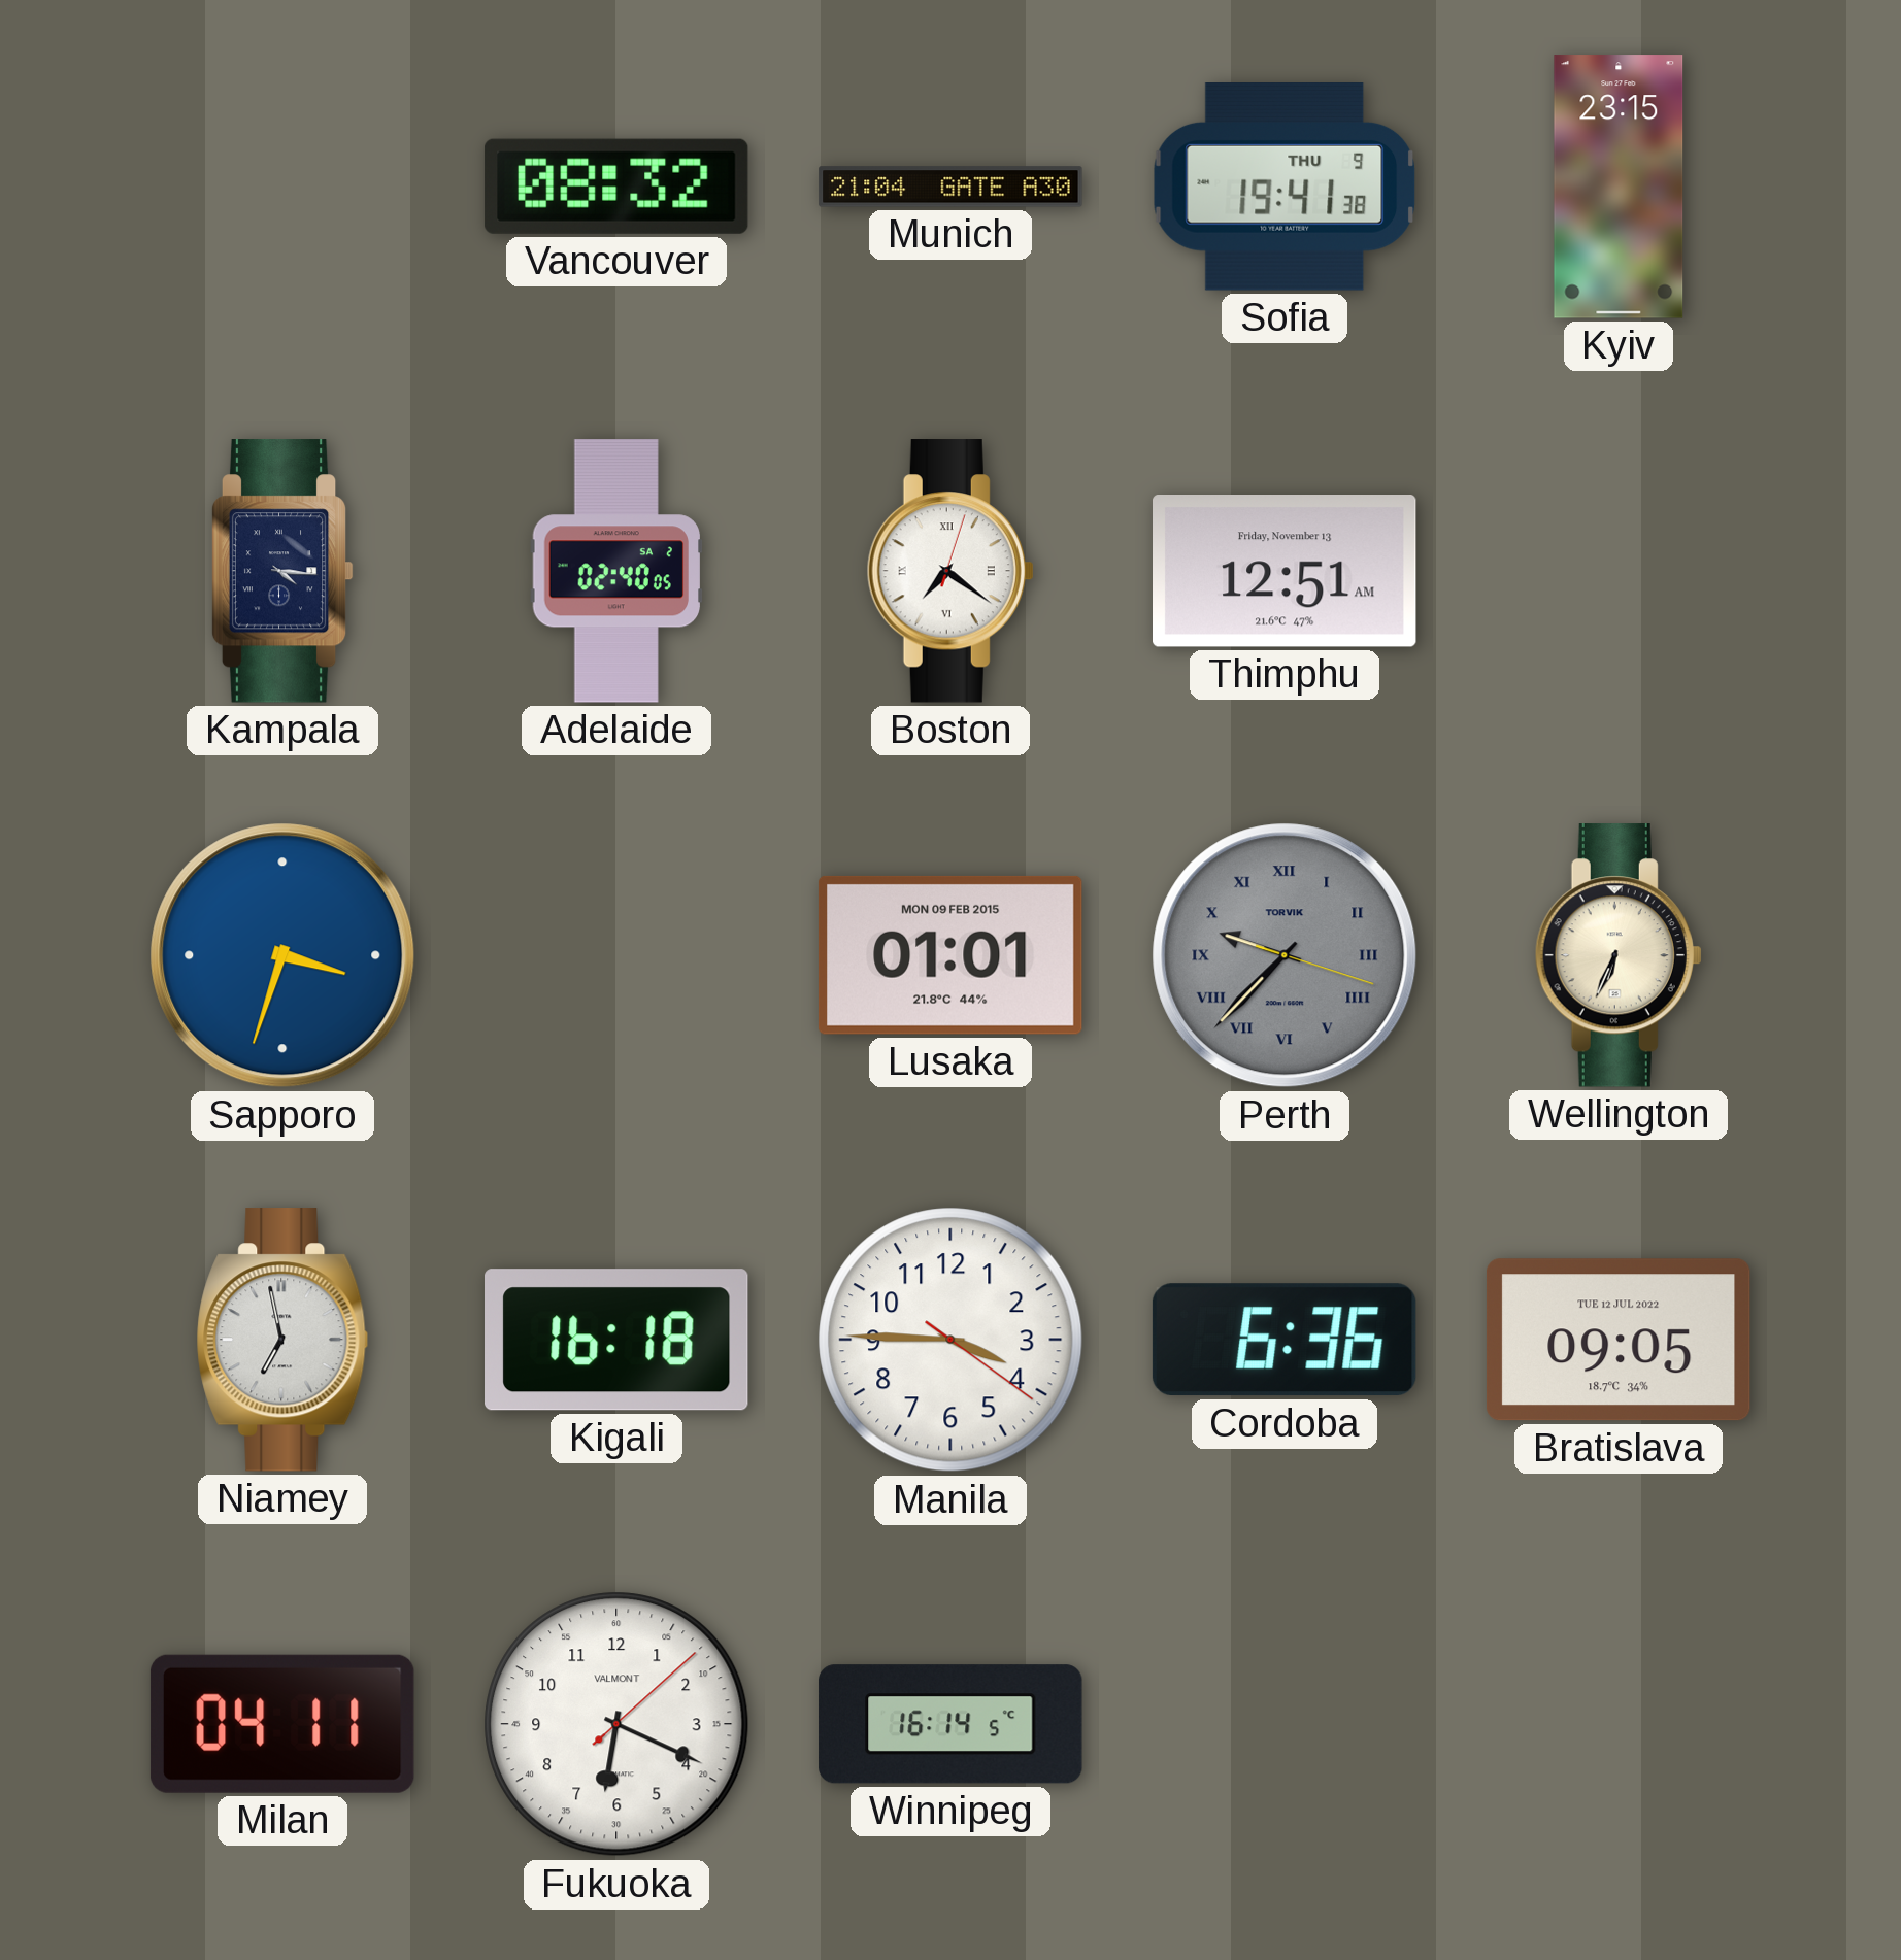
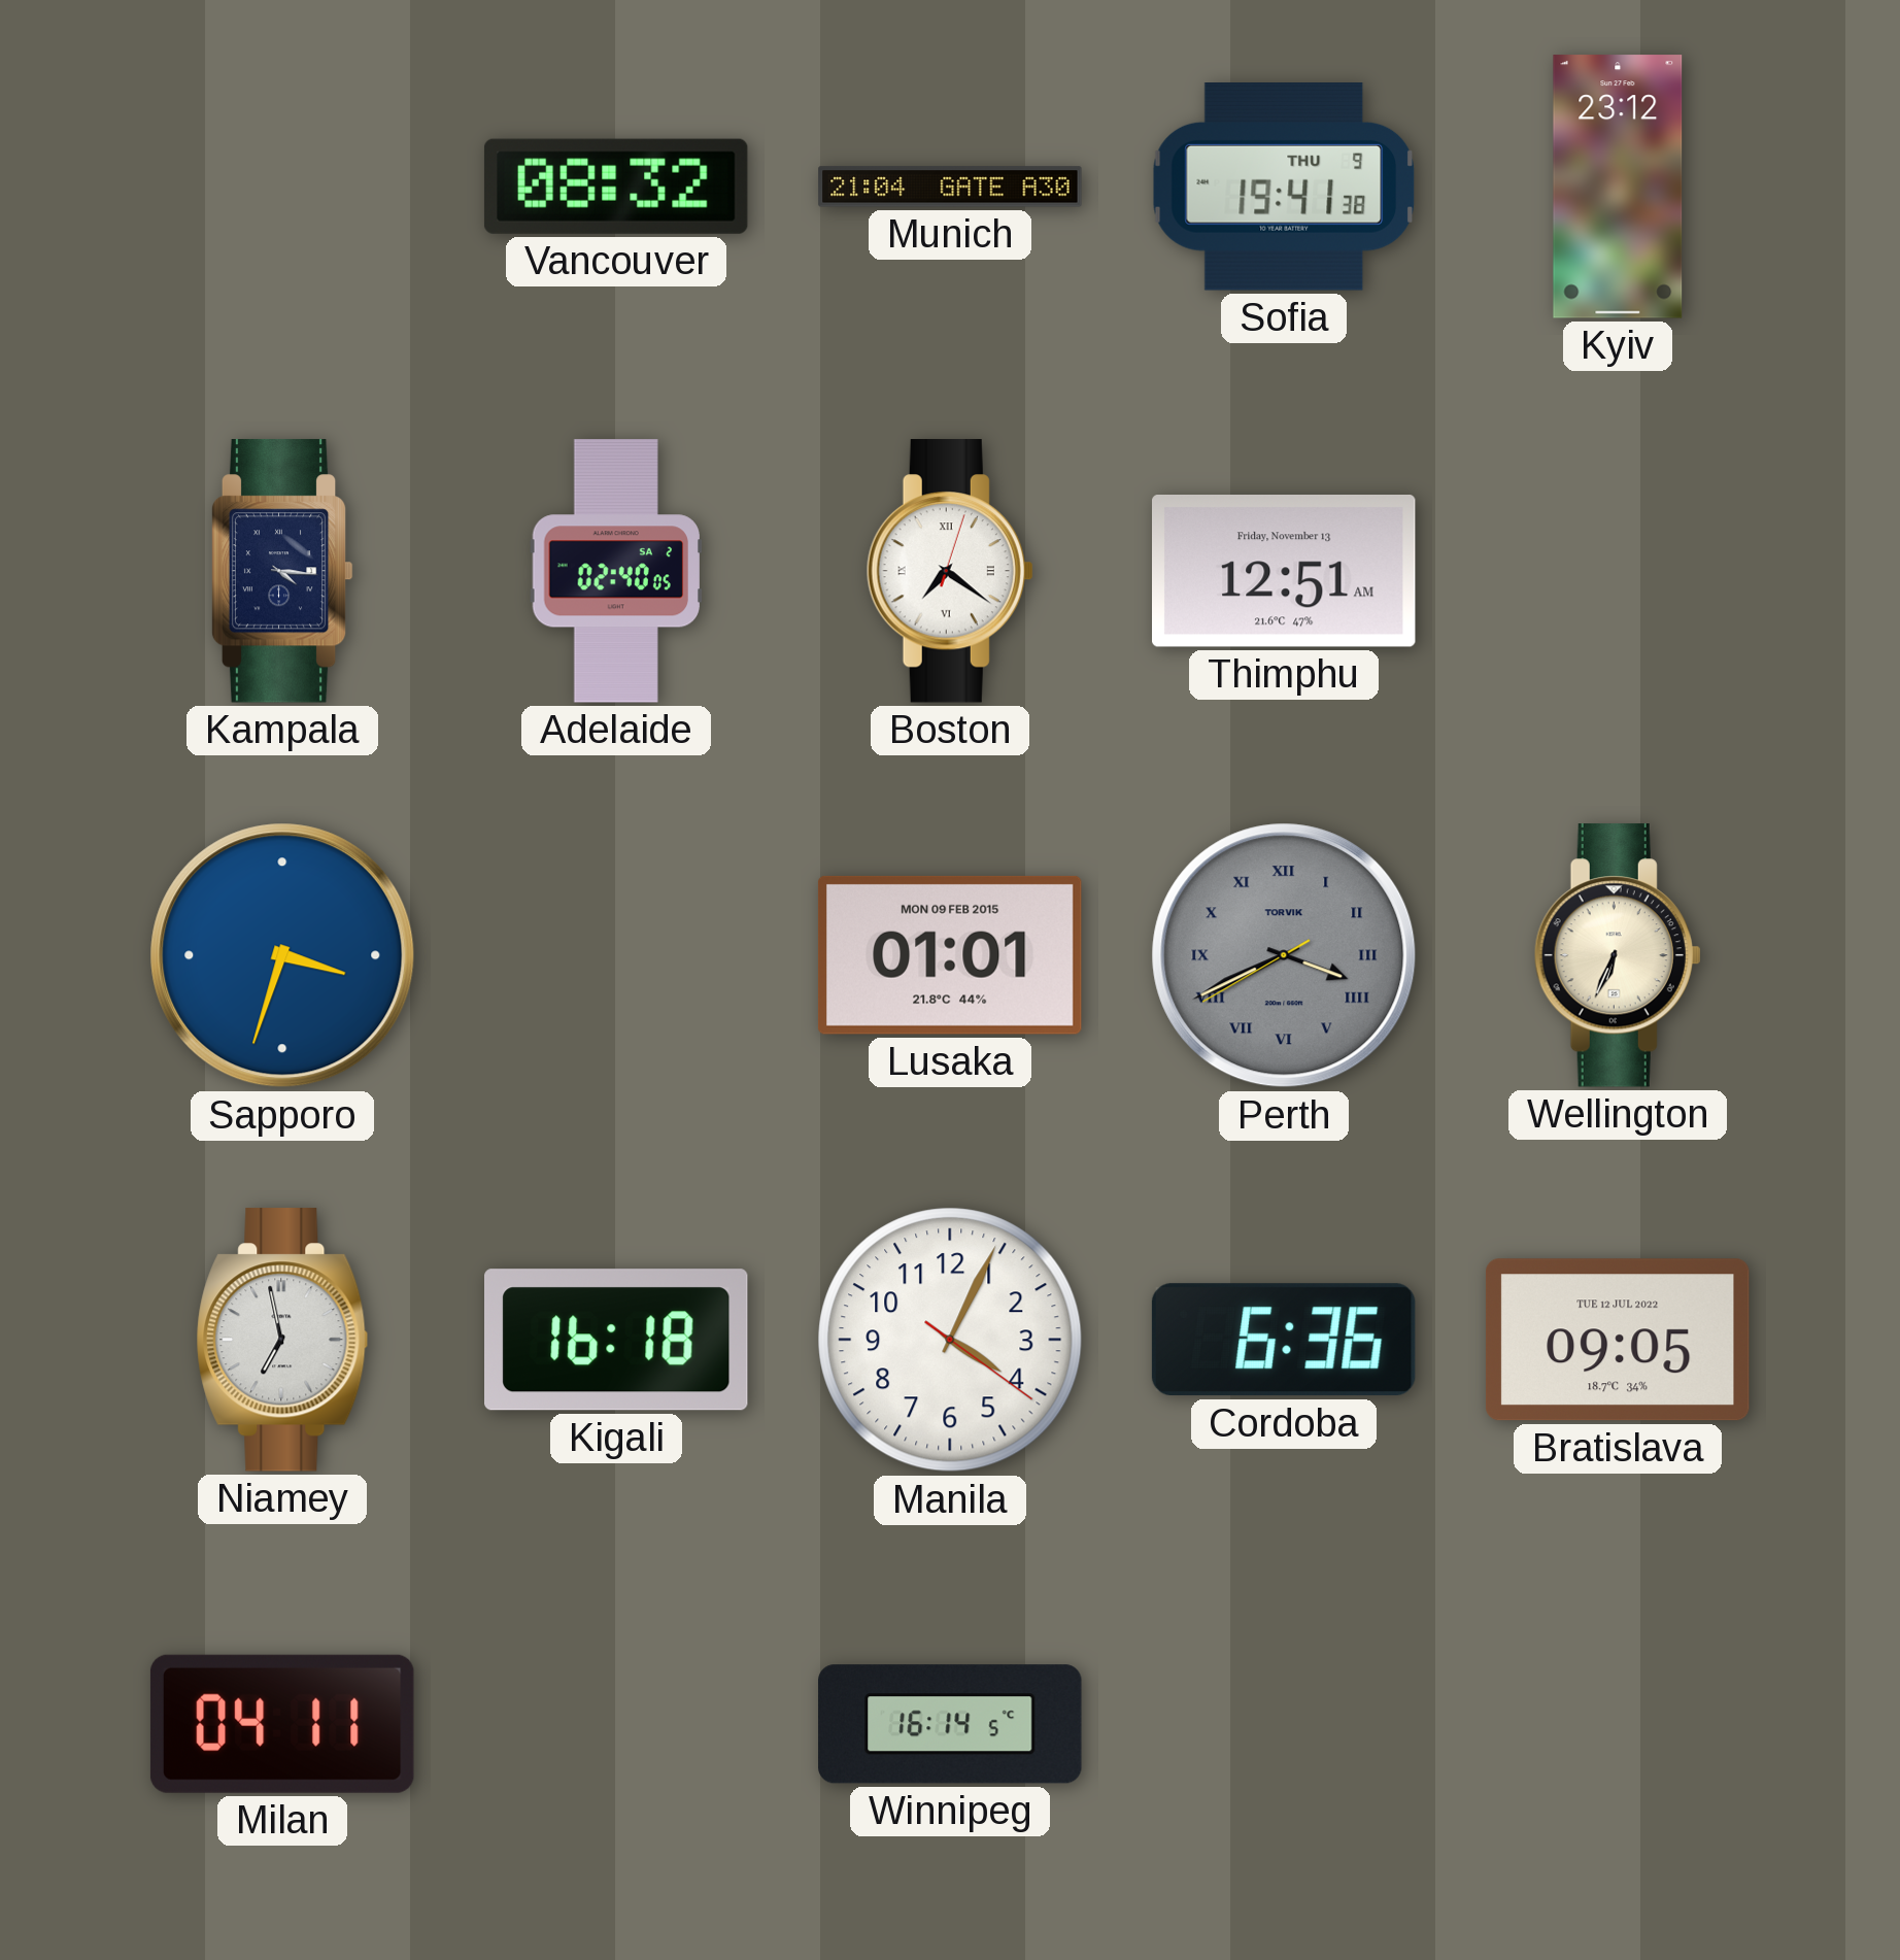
Kyiv: 23:15 -> 23:12
Perth: 9:37 -> 3:40
Manila: 3:45 -> 4:04
Fukuoka: 6:19 -> none
